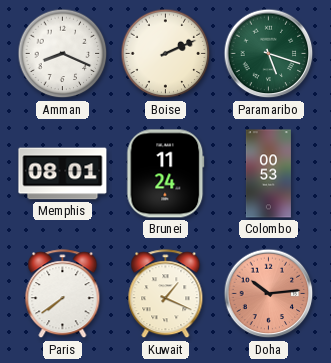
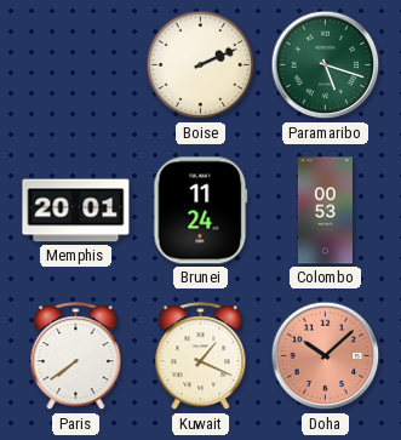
Amman: 8:19 -> none
Memphis: 08:01 -> 20:01
Doha: 10:14 -> 10:08
